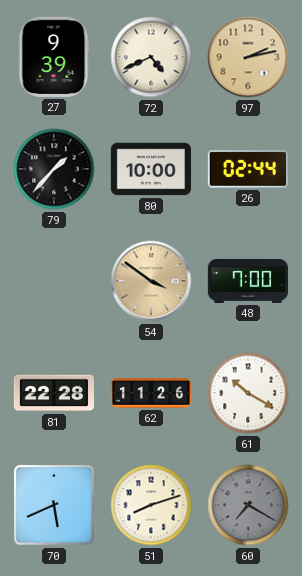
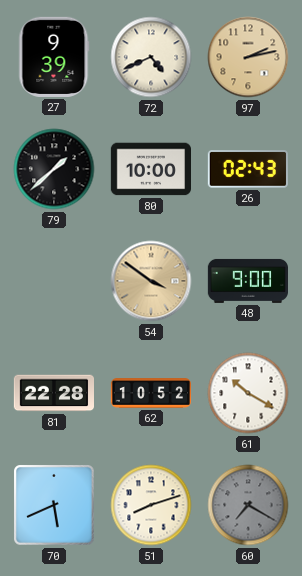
79: 1:37 -> 1:38
26: 02:44 -> 02:43
48: 7:00 -> 9:00
62: 11:26 -> 10:52
